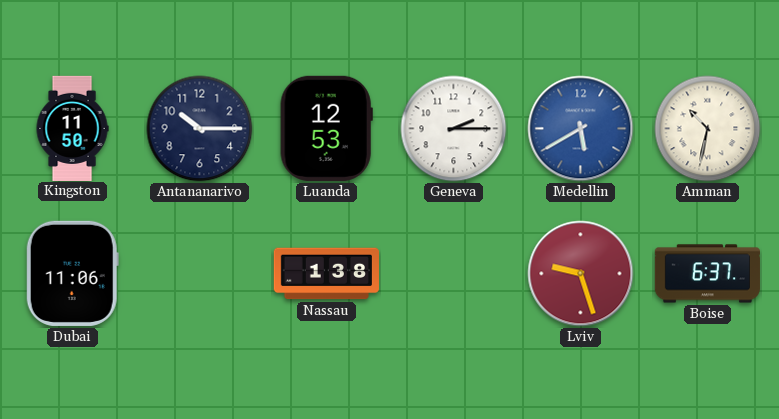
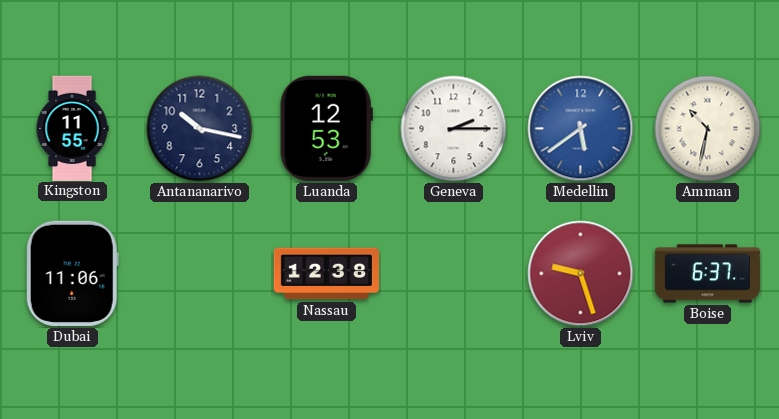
Kingston: 11:50 -> 11:55
Antananarivo: 10:15 -> 10:17
Medellin: 5:40 -> 5:39
Nassau: 1:38 -> 12:38
